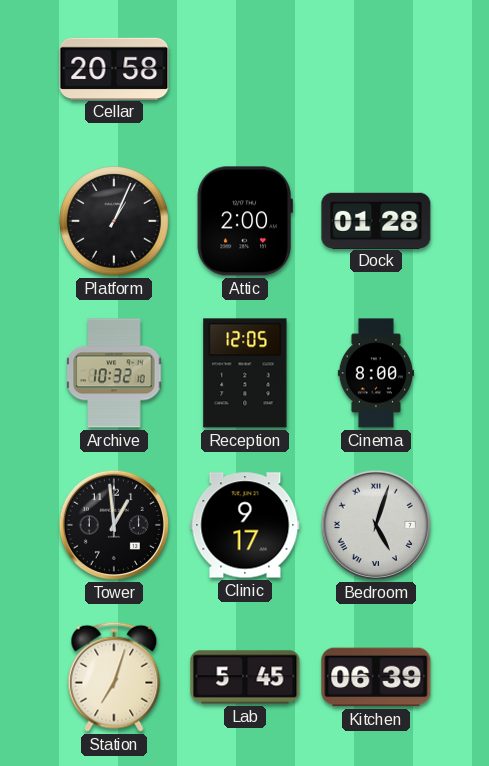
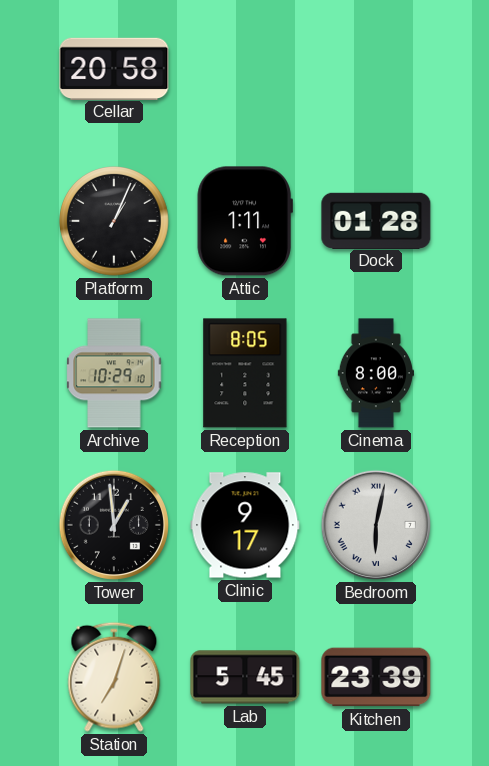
Attic: 2:00 -> 1:11
Archive: 10:32 -> 10:29
Reception: 12:05 -> 8:05
Bedroom: 5:03 -> 6:02
Kitchen: 06:39 -> 23:39
